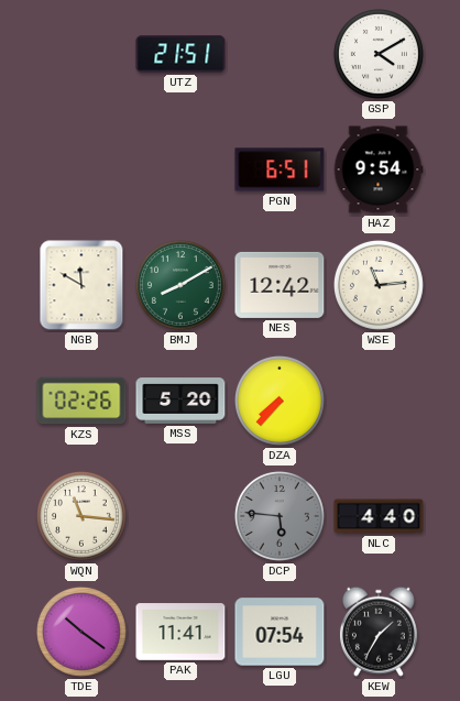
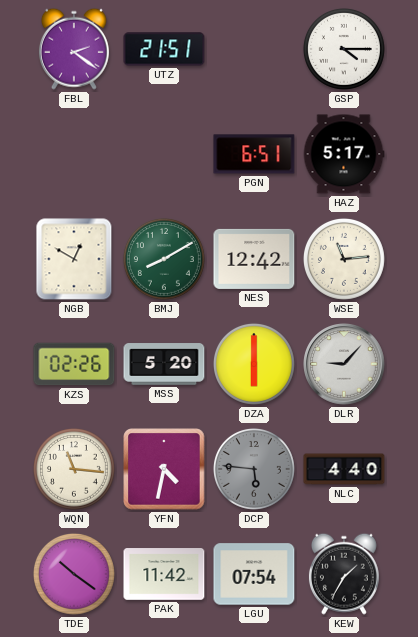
FBL: none -> 2:21
GSP: 4:10 -> 4:15
HAZ: 9:54 -> 5:17
NGB: 11:50 -> 12:50
DZA: 7:37 -> 6:00
DLR: none -> 9:07
YFN: none -> 4:32
PAK: 11:41 -> 11:42
